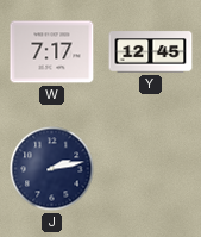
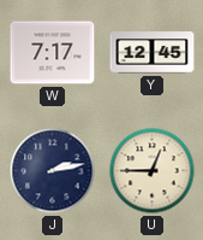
U: none -> 12:45
